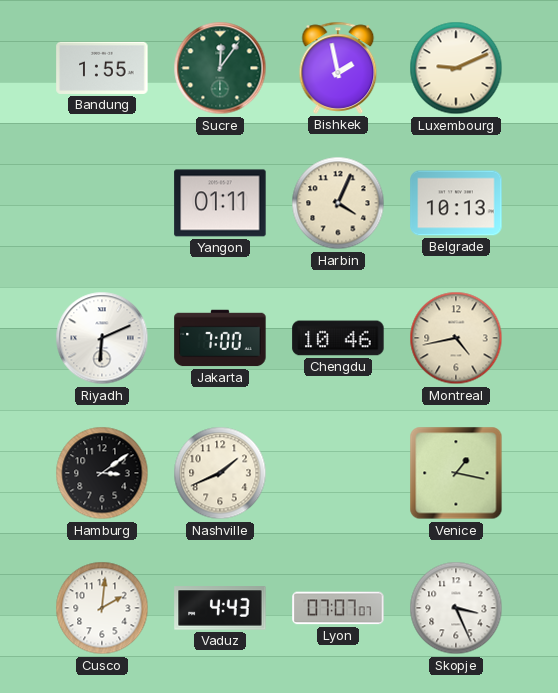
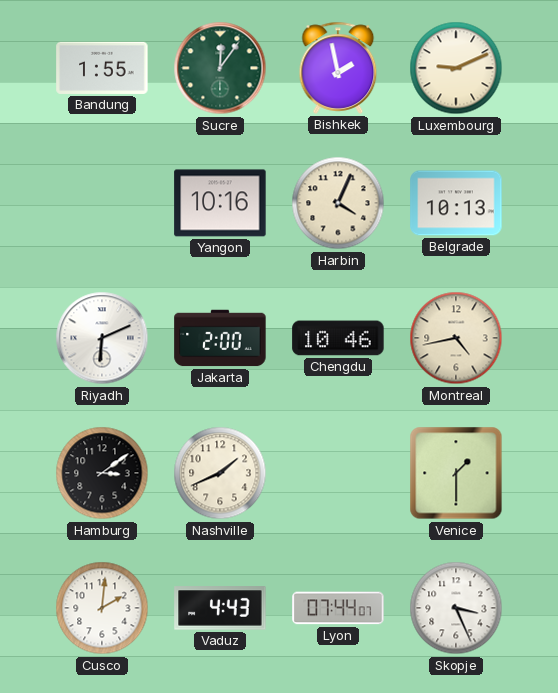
Yangon: 01:11 -> 10:16
Jakarta: 7:00 -> 2:00
Venice: 1:17 -> 1:30
Lyon: 07:07 -> 07:44
